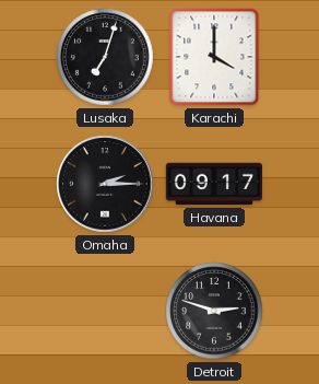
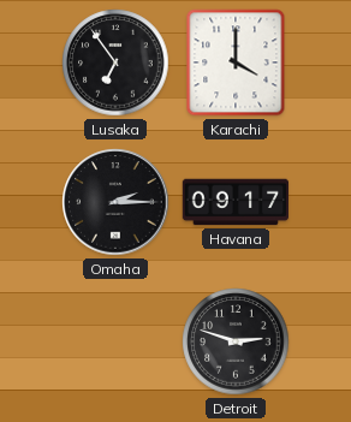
Lusaka: 7:03 -> 6:54
